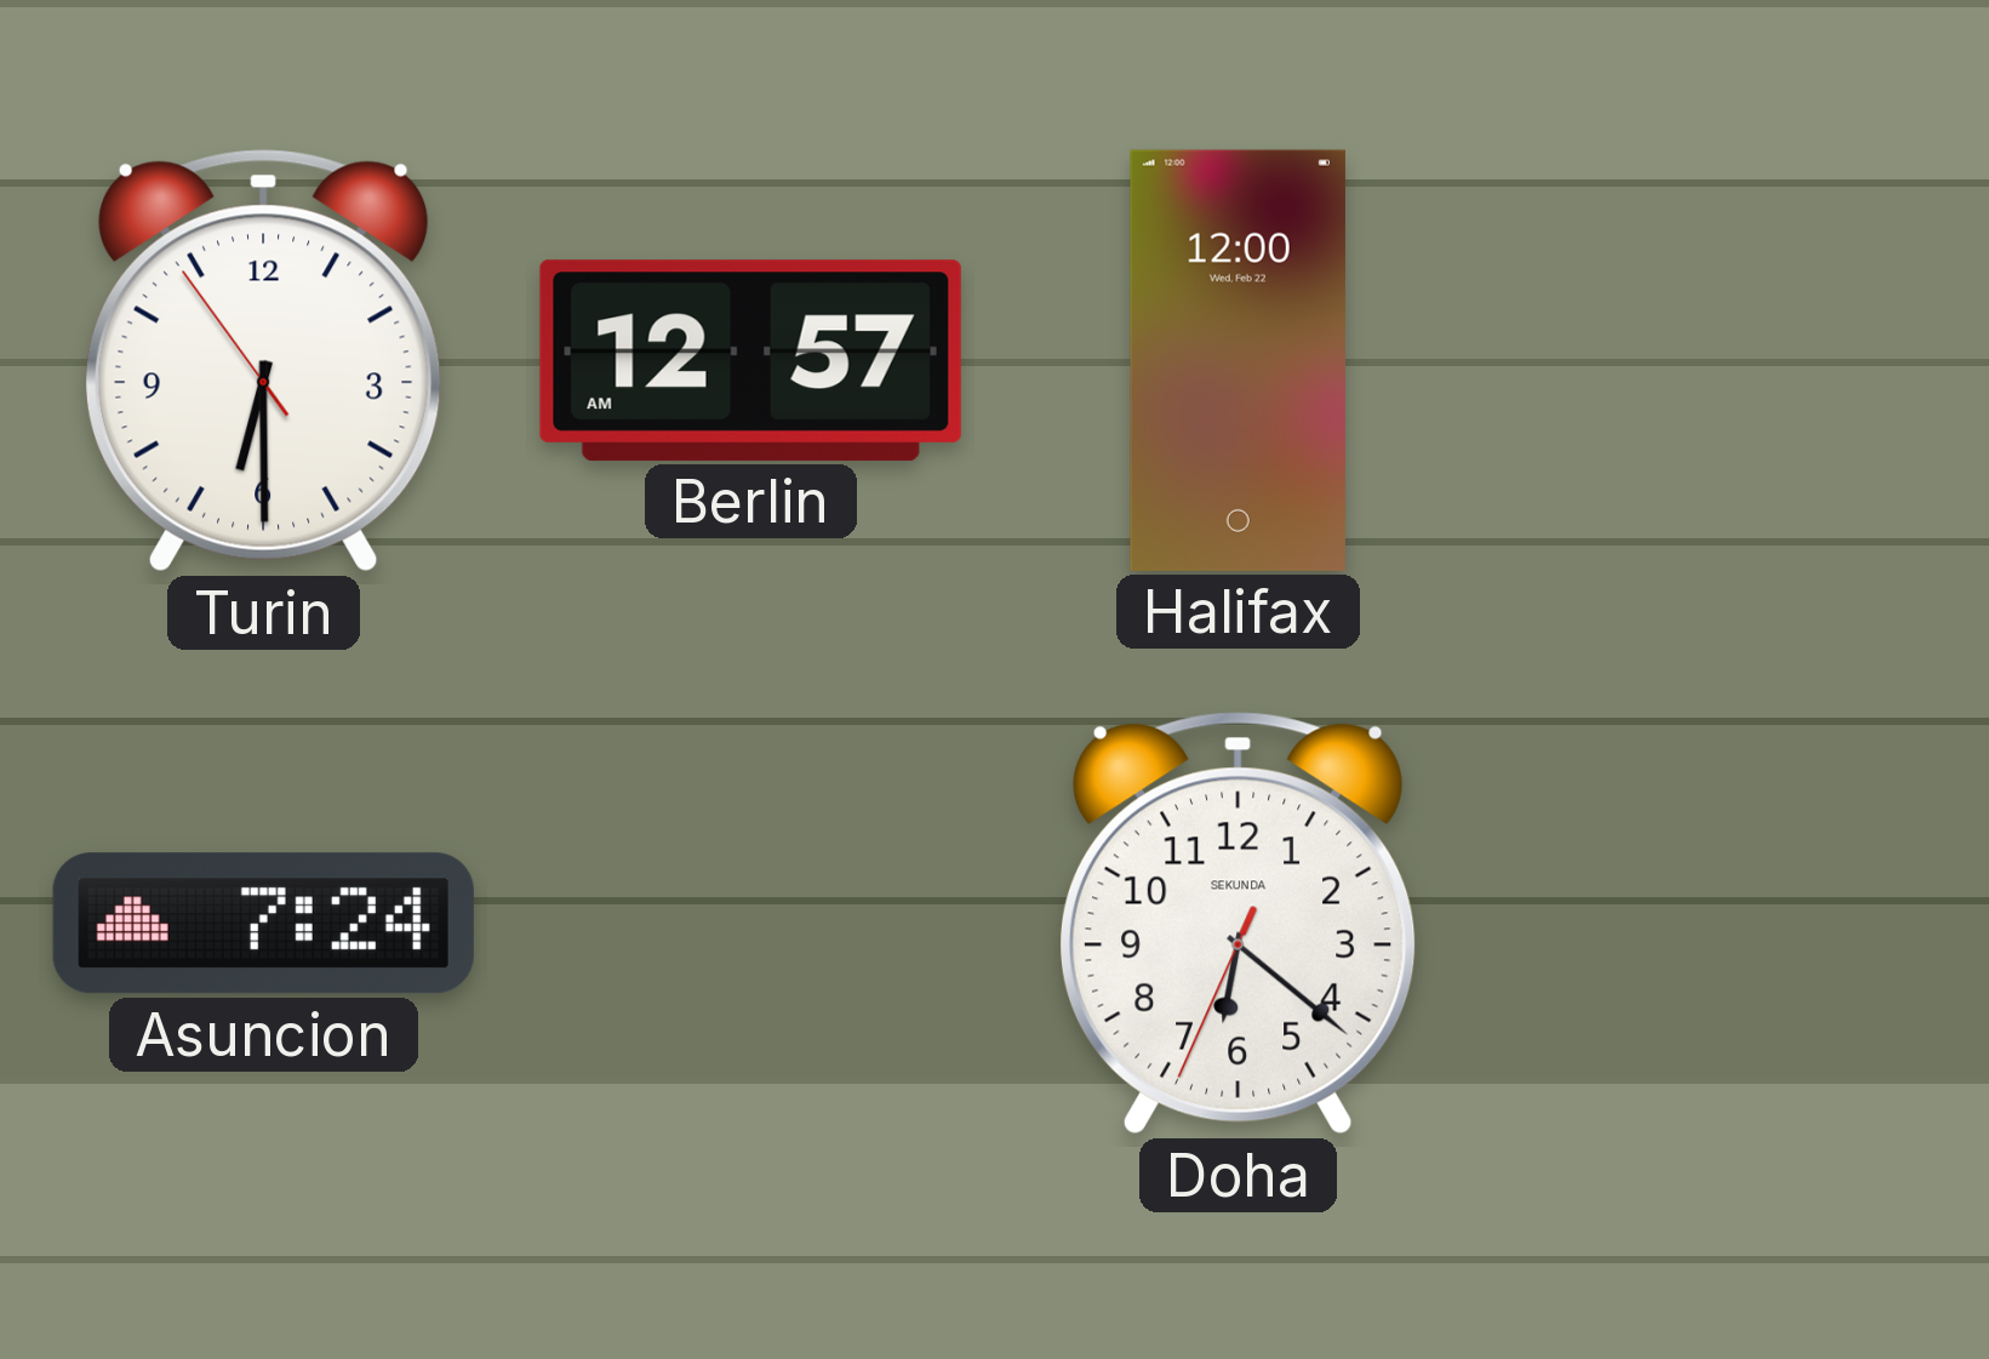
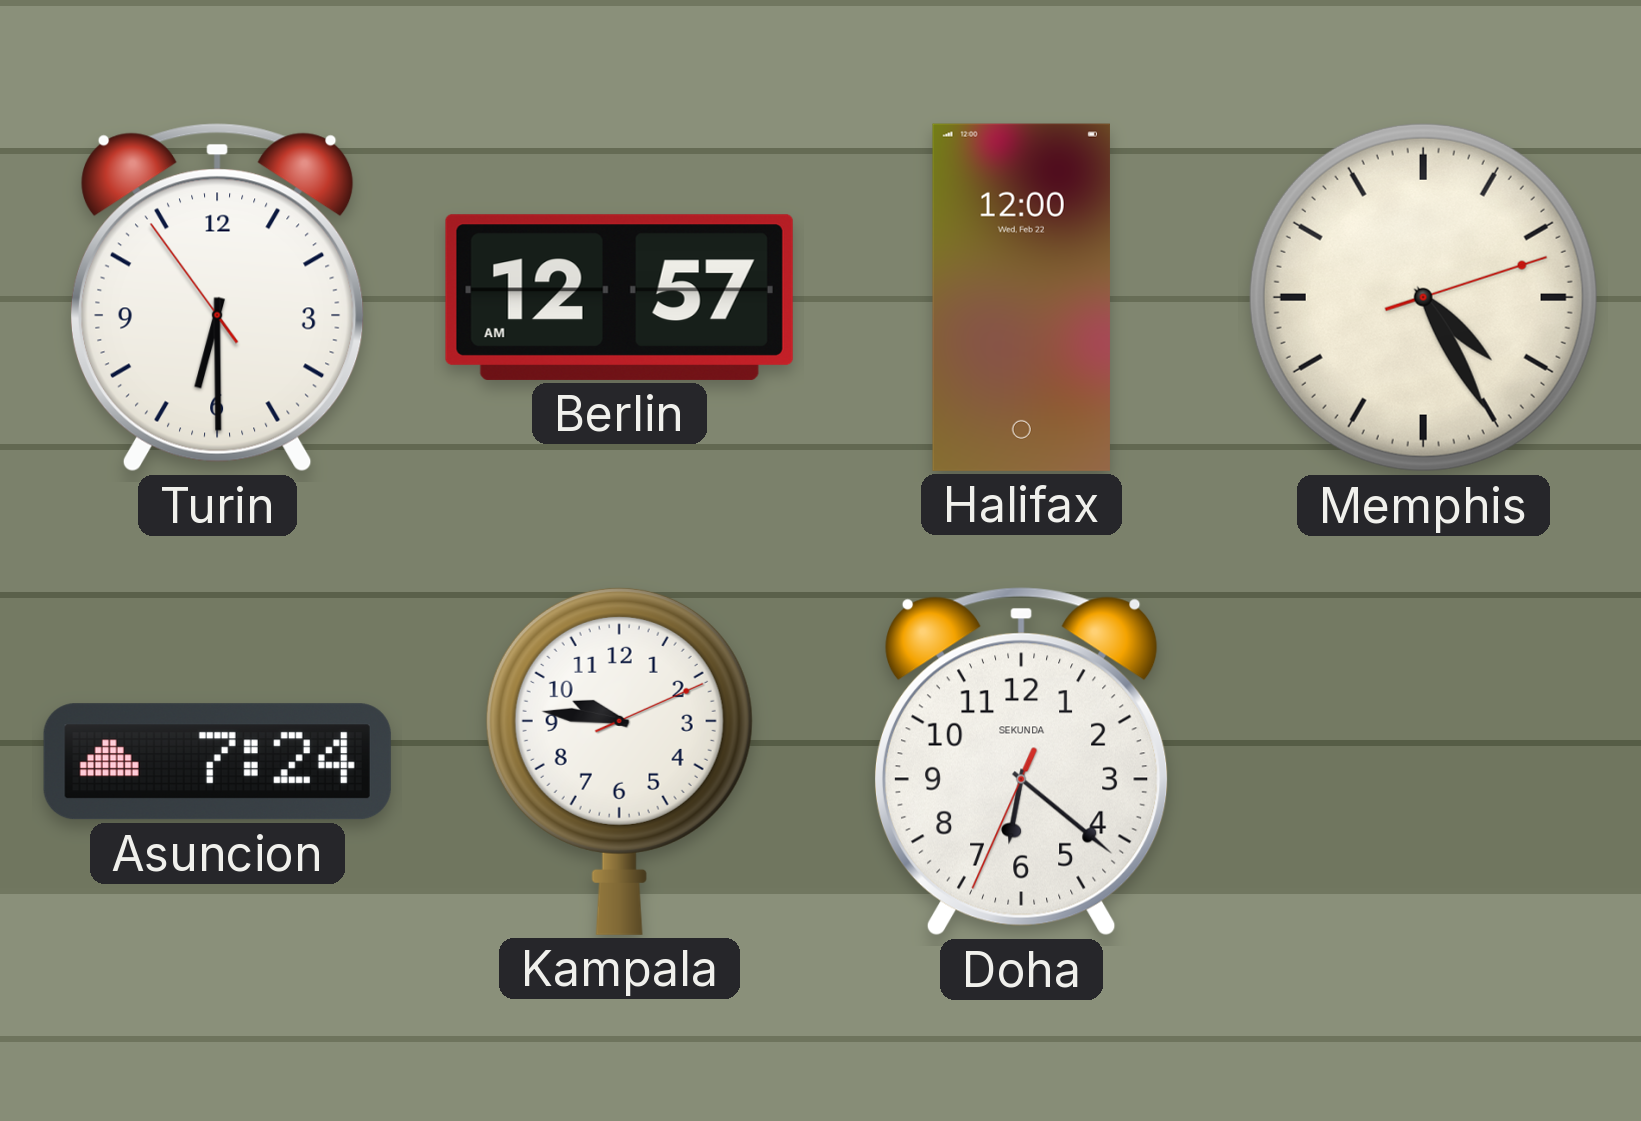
Memphis: none -> 4:25
Kampala: none -> 9:46
